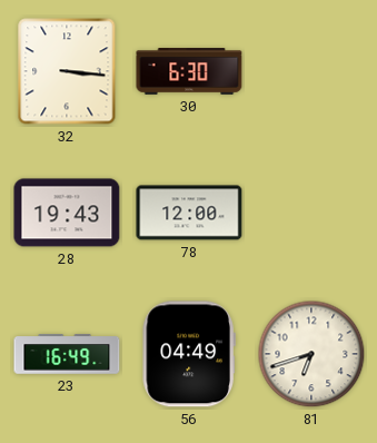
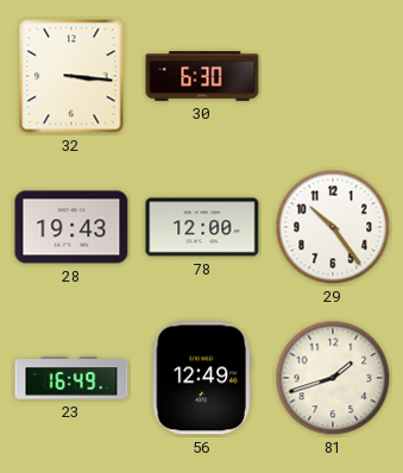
29: none -> 10:24
56: 04:49 -> 12:49
81: 6:42 -> 1:42
